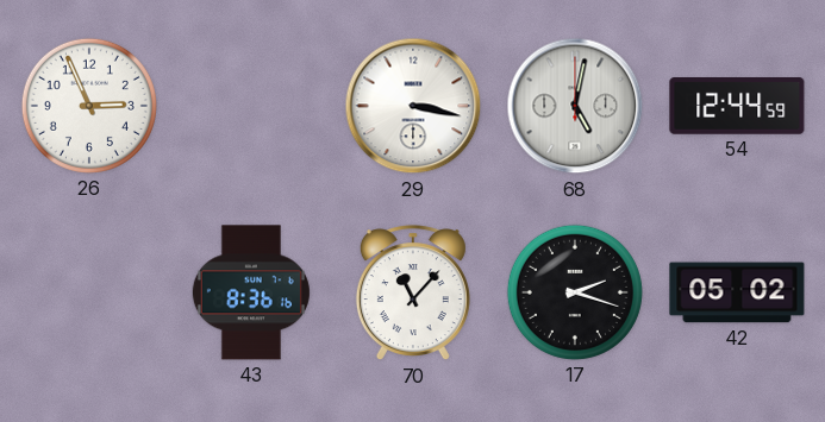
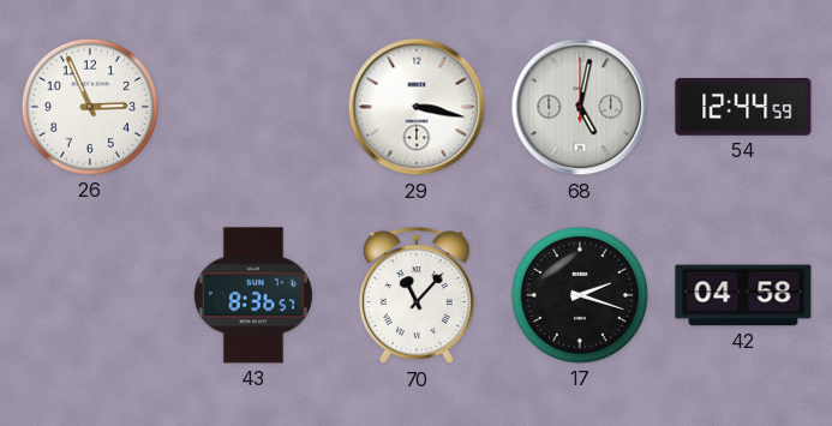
43: 8:36:16 -> 8:36:57
42: 05:02 -> 04:58
